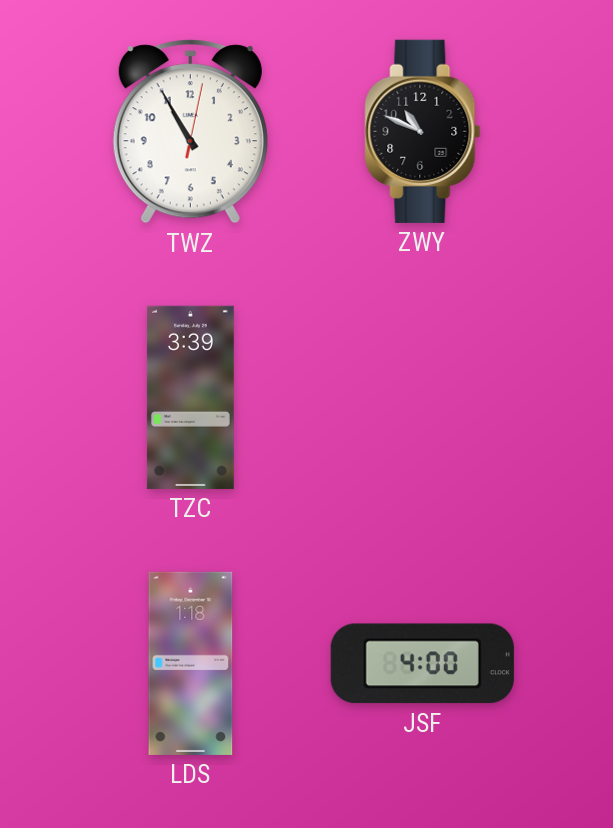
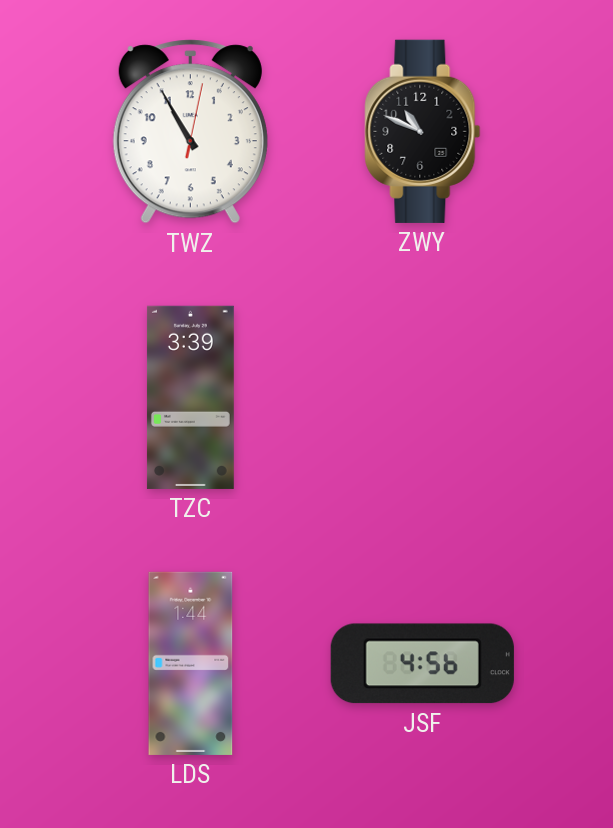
LDS: 1:18 -> 1:44
JSF: 4:00 -> 4:56
